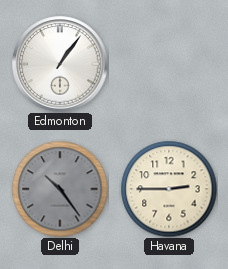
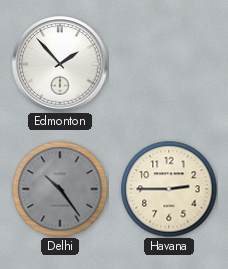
Edmonton: 1:06 -> 1:53
